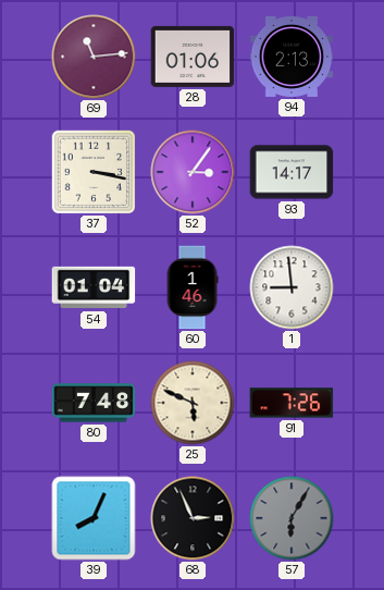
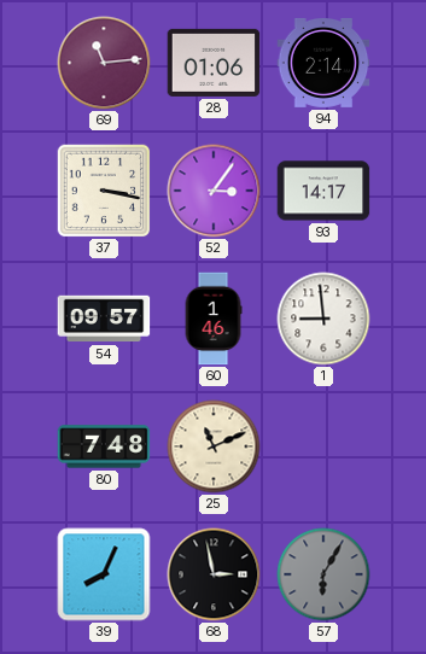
94: 2:13 -> 2:14
54: 01:04 -> 09:57
25: 5:49 -> 11:11
91: 7:26 -> none
68: 2:56 -> 2:58
